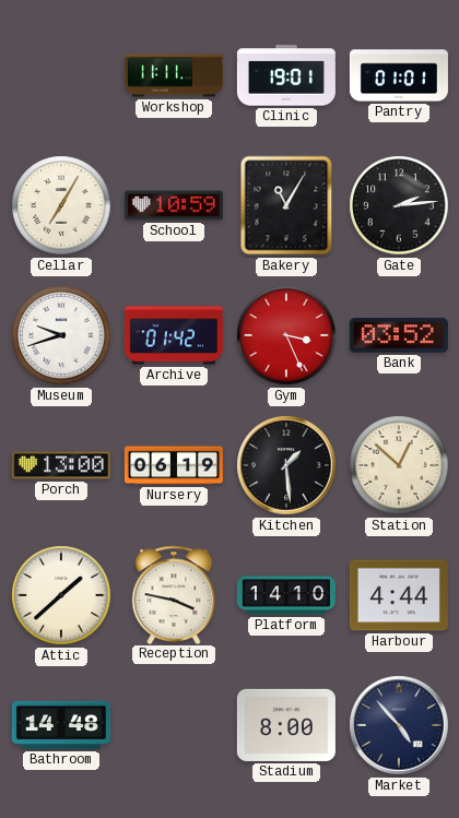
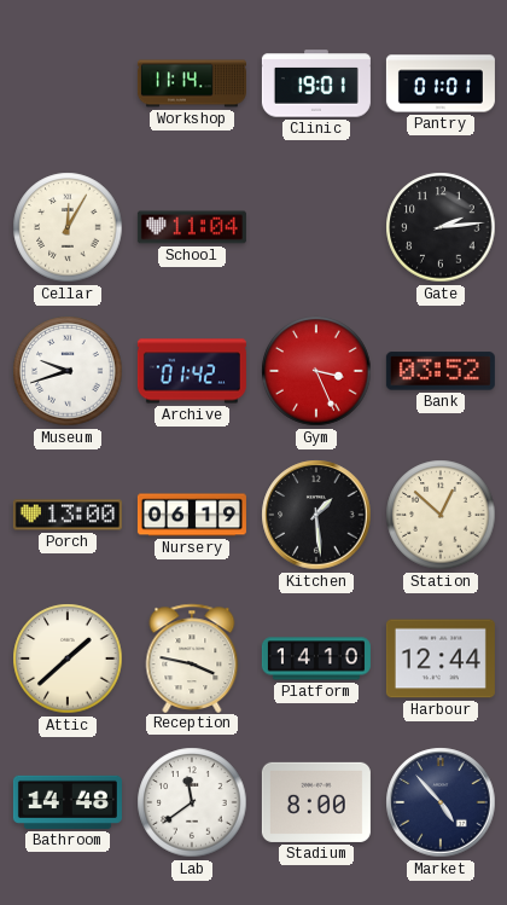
Workshop: 11:11 -> 11:14
Cellar: 7:05 -> 12:05
School: 10:59 -> 11:04
Bakery: 11:05 -> none
Harbour: 4:44 -> 12:44
Lab: none -> 11:39
